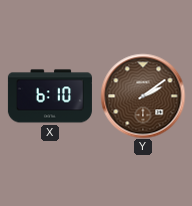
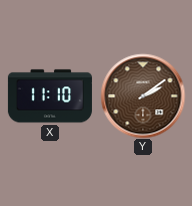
X: 6:10 -> 11:10
